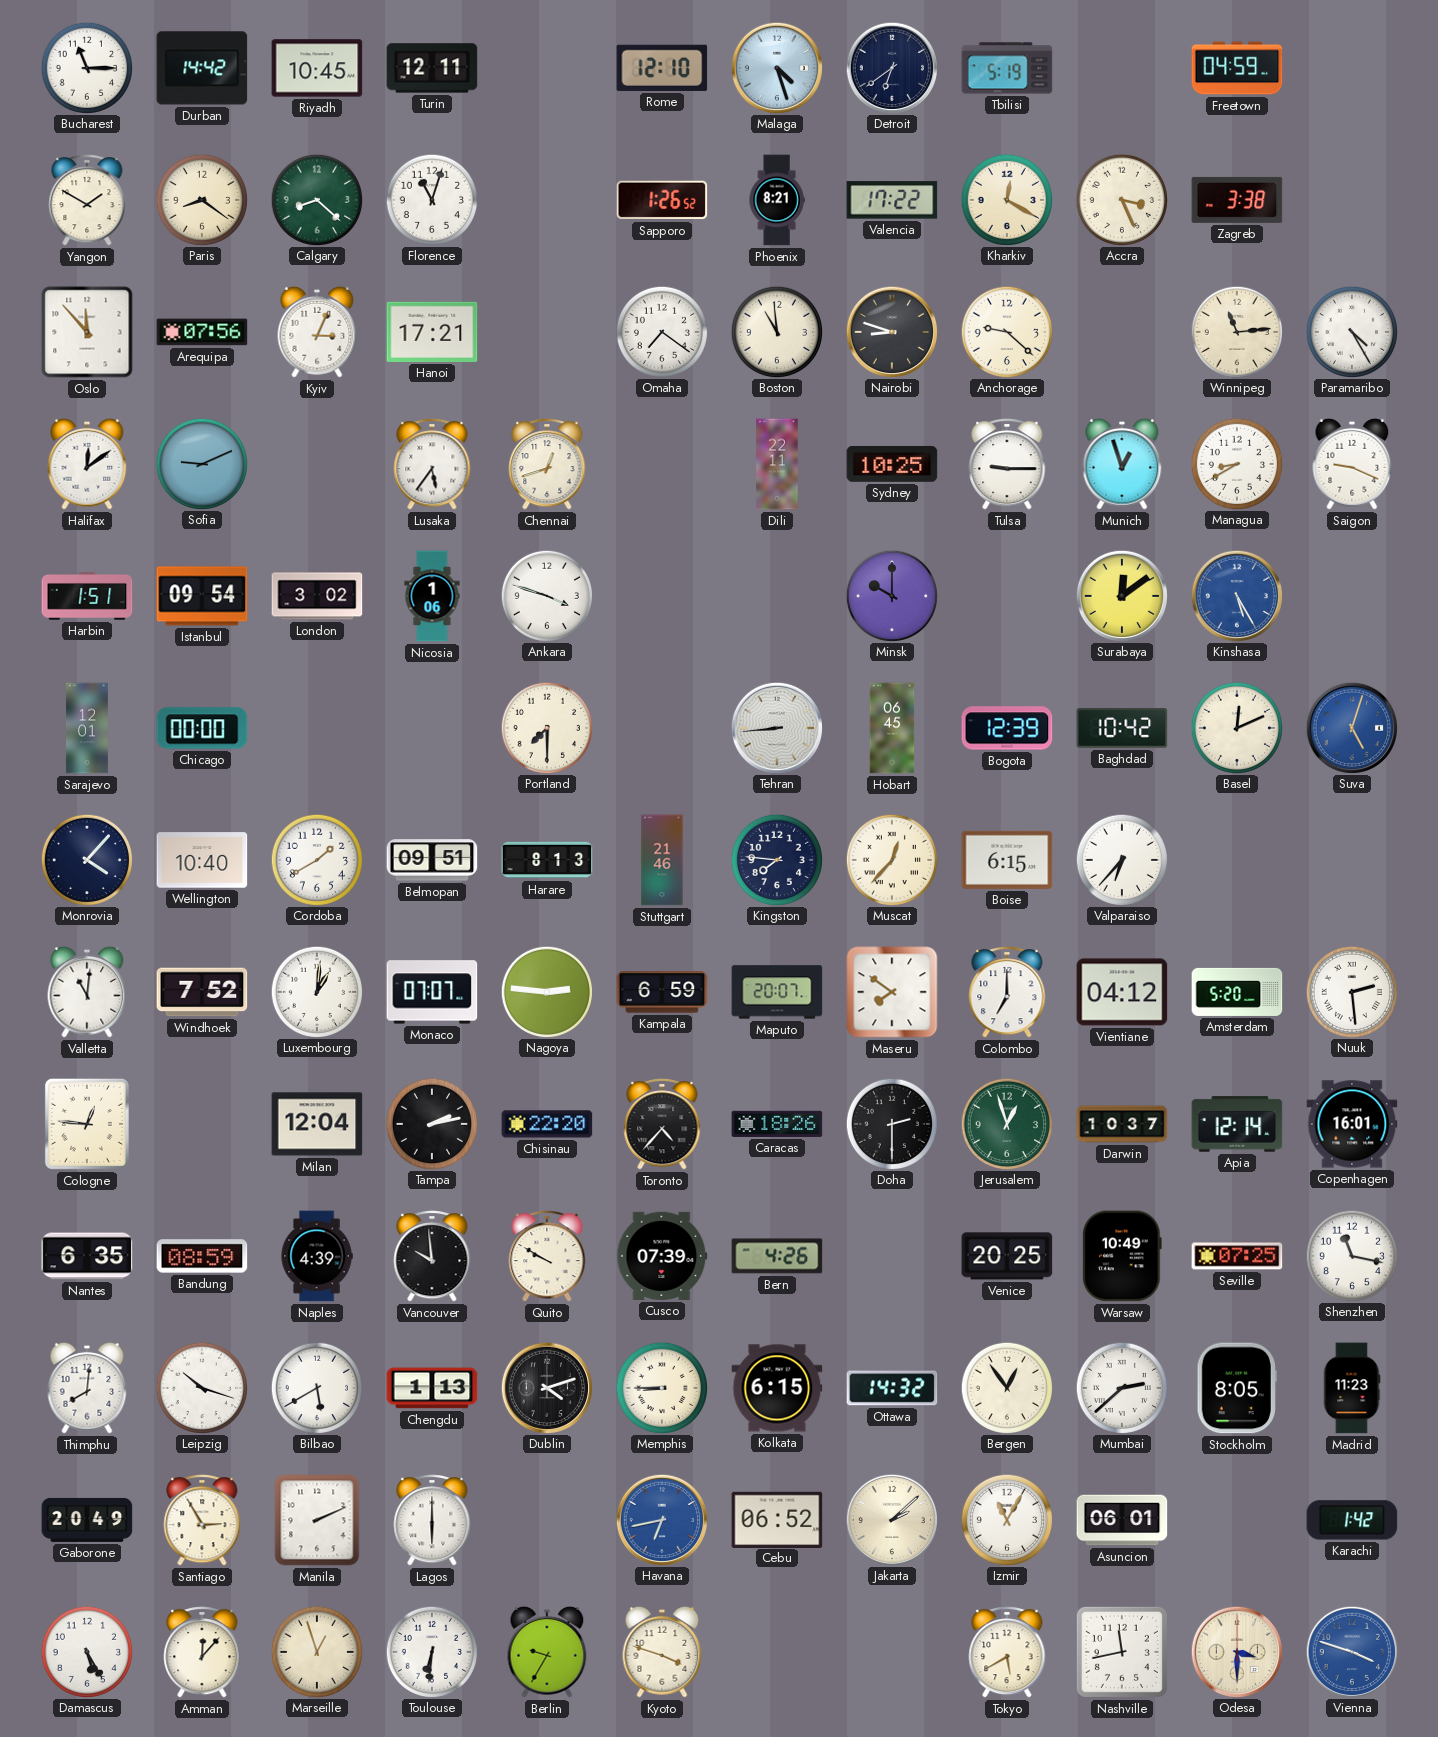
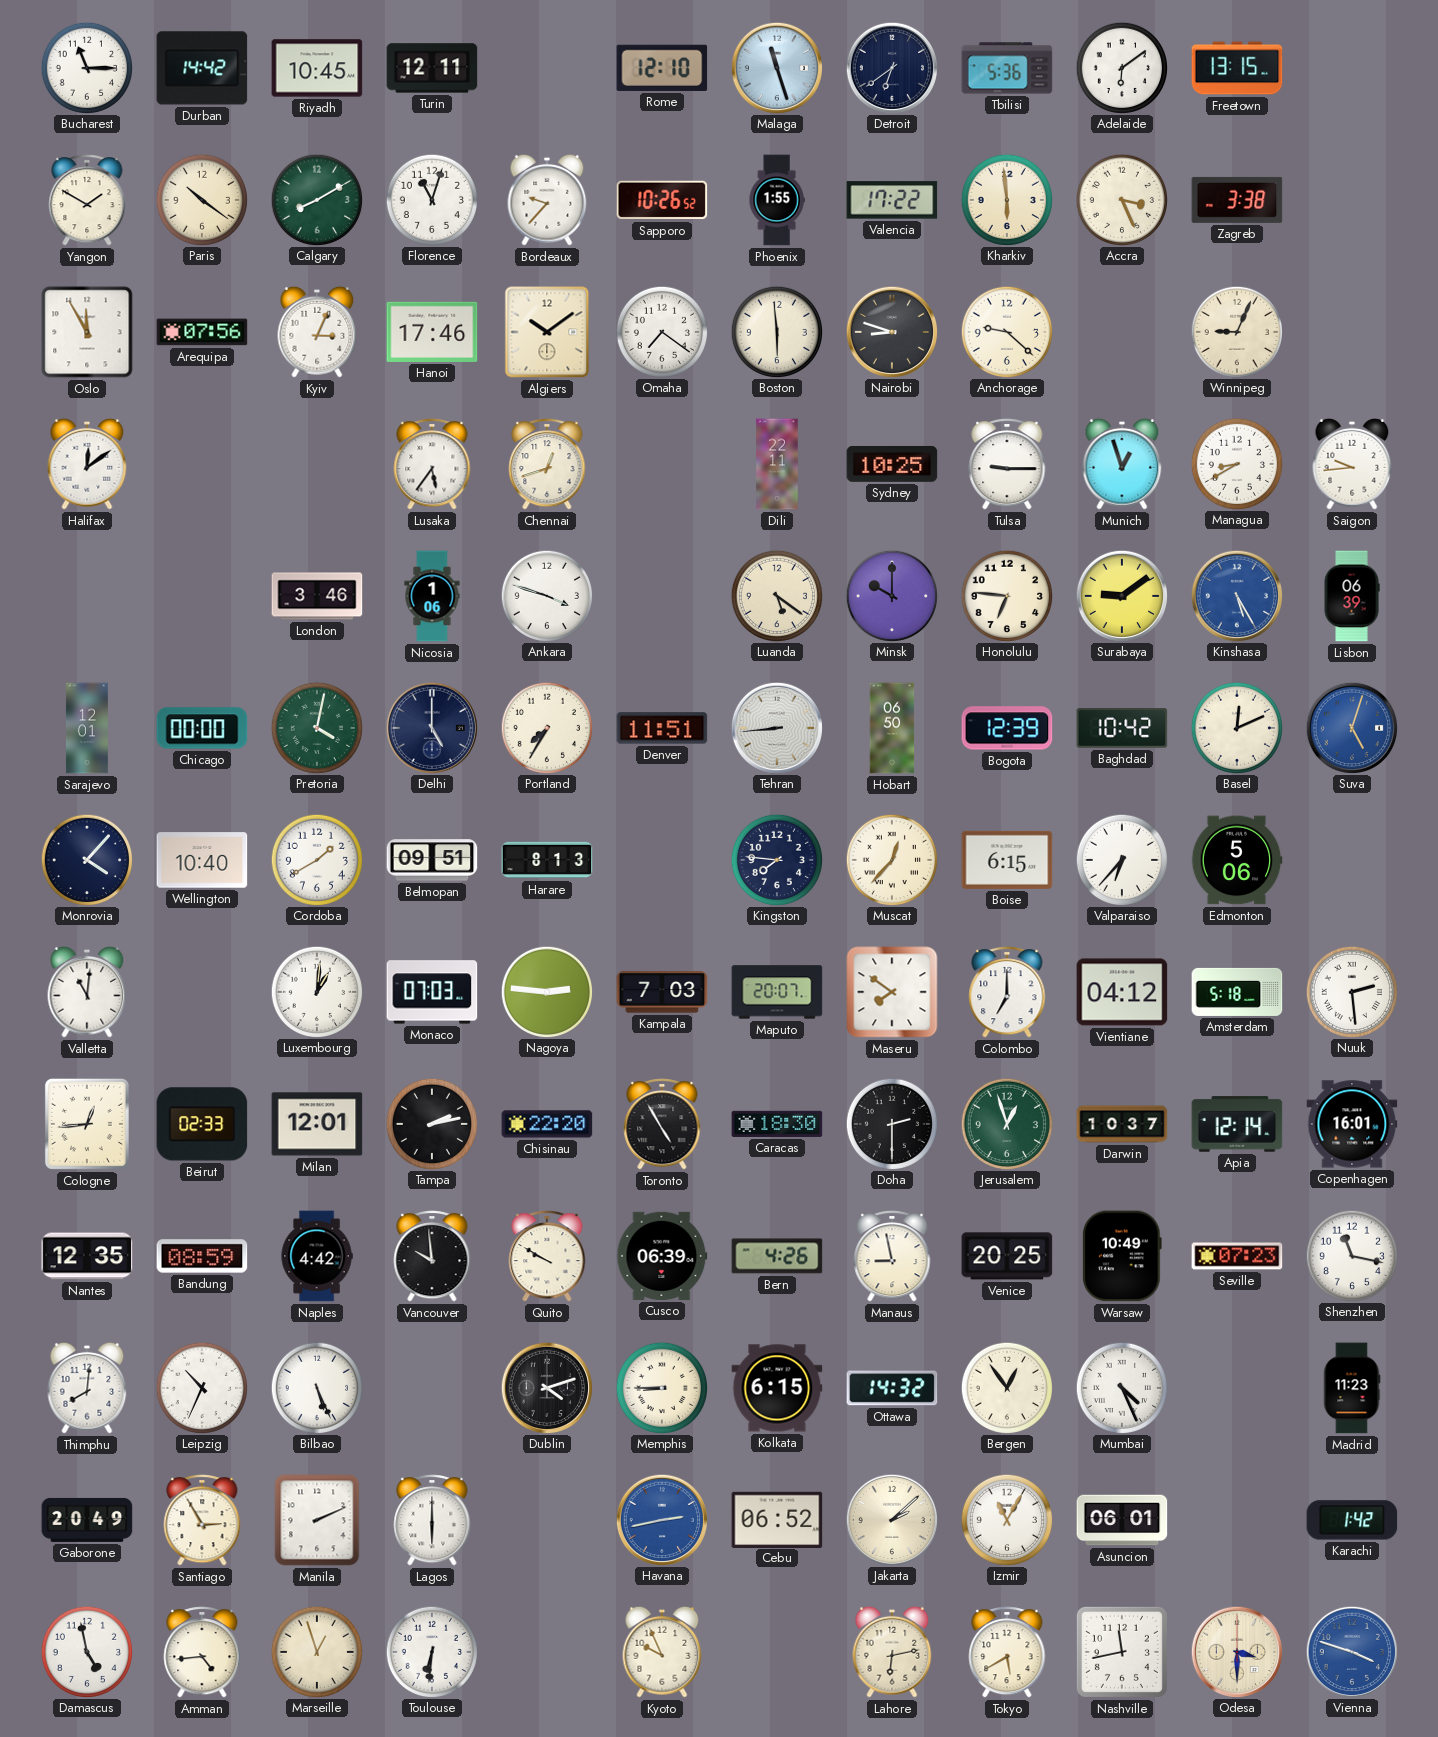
Malaga: 4:27 -> 11:27
Tbilisi: 5:19 -> 5:36
Adelaide: none -> 6:09
Freetown: 04:59 -> 13:15
Paris: 8:21 -> 10:21
Calgary: 8:22 -> 8:10
Bordeaux: none -> 9:37
Sapporo: 1:26 -> 10:26
Phoenix: 8:21 -> 1:55
Kharkiv: 12:20 -> 5:59
Oslo: 11:53 -> 11:55
Hanoi: 17:21 -> 17:46
Algiers: none -> 10:09
Boston: 10:59 -> 5:59
Winnipeg: 11:14 -> 9:04
Paramaribo: 4:25 -> none
Sofia: 9:11 -> none
Saigon: 9:19 -> 9:44
Harbin: 1:51 -> none
Istanbul: 09:54 -> none
London: 3:02 -> 3:46
Luanda: none -> 5:21
Honolulu: none -> 6:46
Surabaya: 12:09 -> 9:09
Lisbon: none -> 06:39
Pretoria: none -> 4:02
Delhi: none -> 5:00
Portland: 7:30 -> 7:35
Denver: none -> 11:51
Hobart: 06:45 -> 06:50
Stuttgart: 21:46 -> none
Edmonton: none -> 5:06
Windhoek: 7:52 -> none
Monaco: 07:07 -> 07:03
Kampala: 6:59 -> 7:03
Amsterdam: 5:20 -> 5:18
Cologne: 12:46 -> 12:44
Beirut: none -> 02:33
Milan: 12:04 -> 12:01
Toronto: 4:37 -> 4:55
Caracas: 18:26 -> 18:30
Nantes: 6:35 -> 12:35
Naples: 4:39 -> 4:42
Cusco: 07:39 -> 06:39
Manaus: none -> 8:58
Seville: 07:25 -> 07:23
Leipzig: 10:18 -> 10:34
Bilbao: 5:40 -> 5:26
Chengdu: 1:13 -> none
Mumbai: 2:38 -> 4:26
Stockholm: 8:05 -> none
Havana: 6:43 -> 2:43
Damascus: 5:25 -> 4:58
Amman: 12:07 -> 4:44
Berlin: 9:35 -> none
Kyoto: 3:48 -> 9:56
Lahore: none -> 6:13
